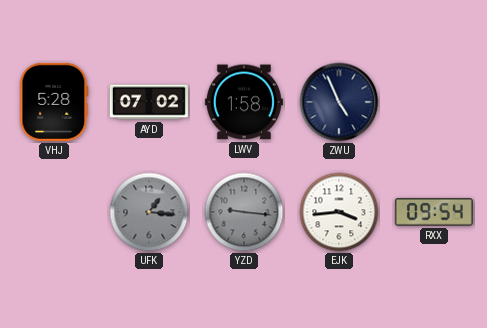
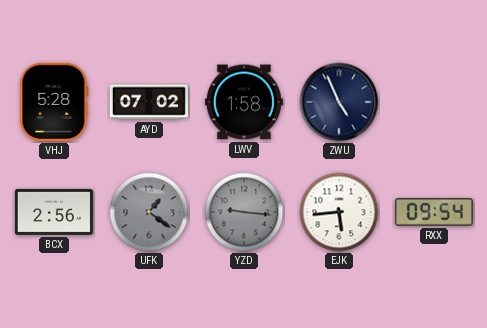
BCX: none -> 2:56
UFK: 1:16 -> 1:21
EJK: 3:44 -> 5:44
